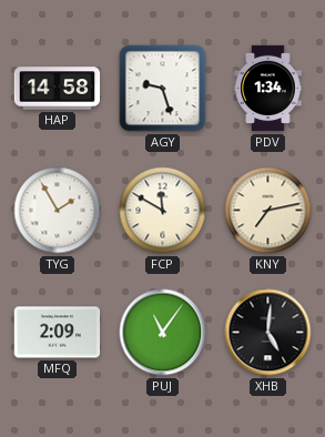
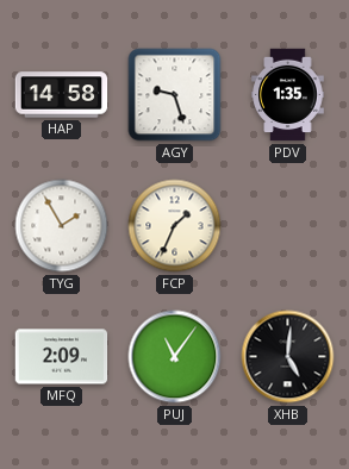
PDV: 1:34 -> 1:35
FCP: 11:50 -> 1:34
KNY: 7:13 -> none
